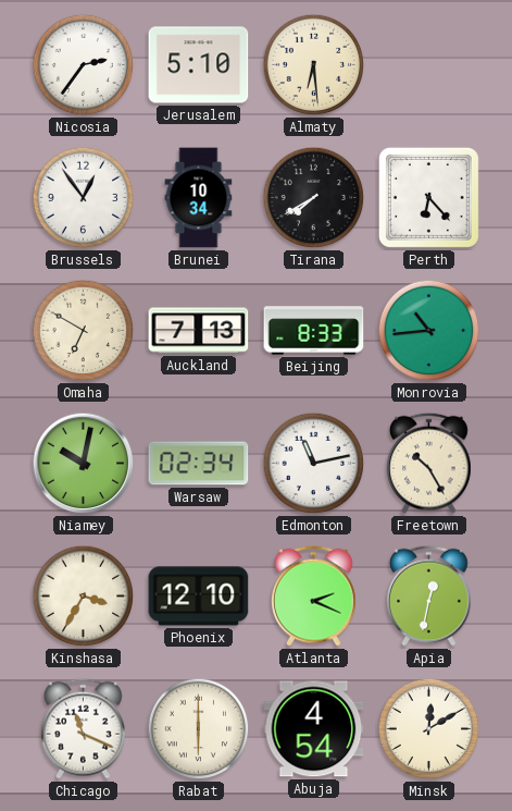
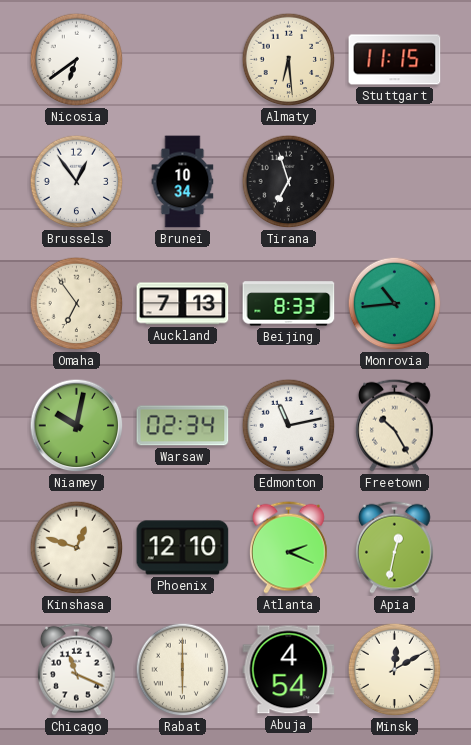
Nicosia: 2:36 -> 6:39
Jerusalem: 5:10 -> none
Stuttgart: none -> 11:15
Tirana: 7:40 -> 6:57
Perth: 6:23 -> none
Omaha: 6:50 -> 6:54
Kinshasa: 3:35 -> 12:48
